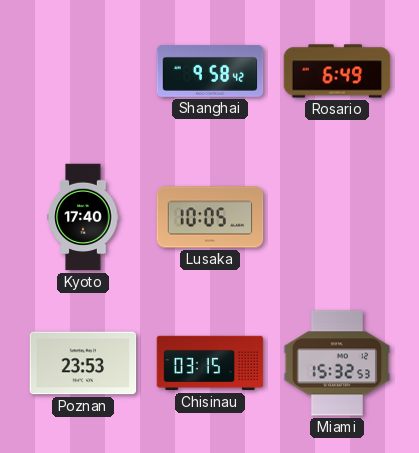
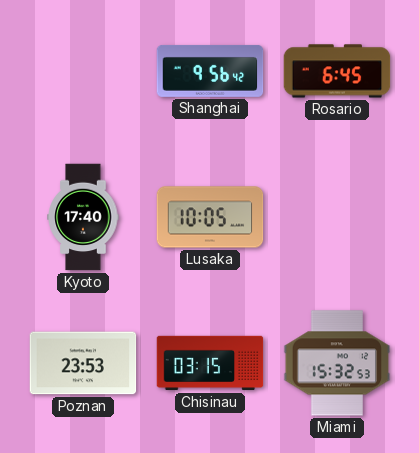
Shanghai: 9:58 -> 9:56
Rosario: 6:49 -> 6:45
